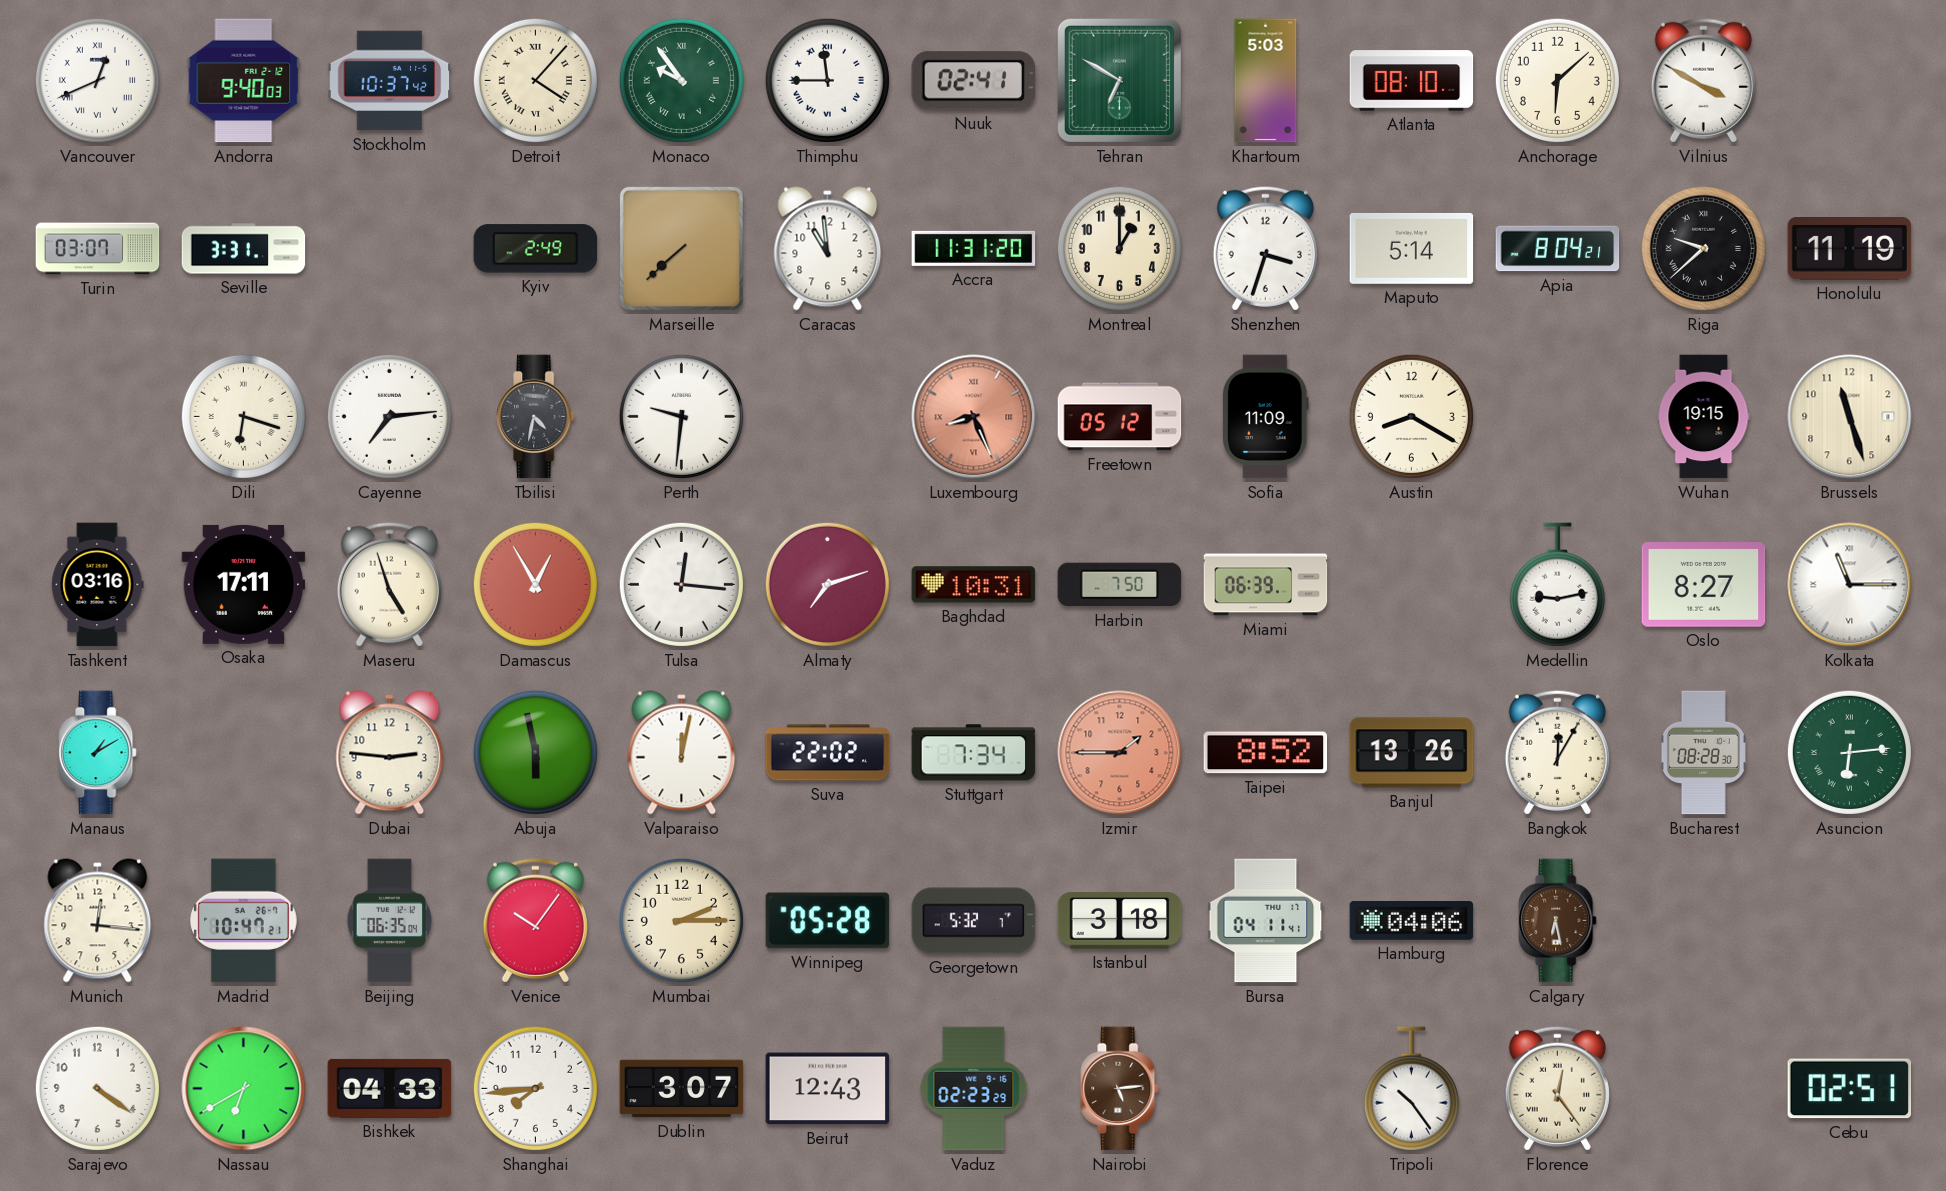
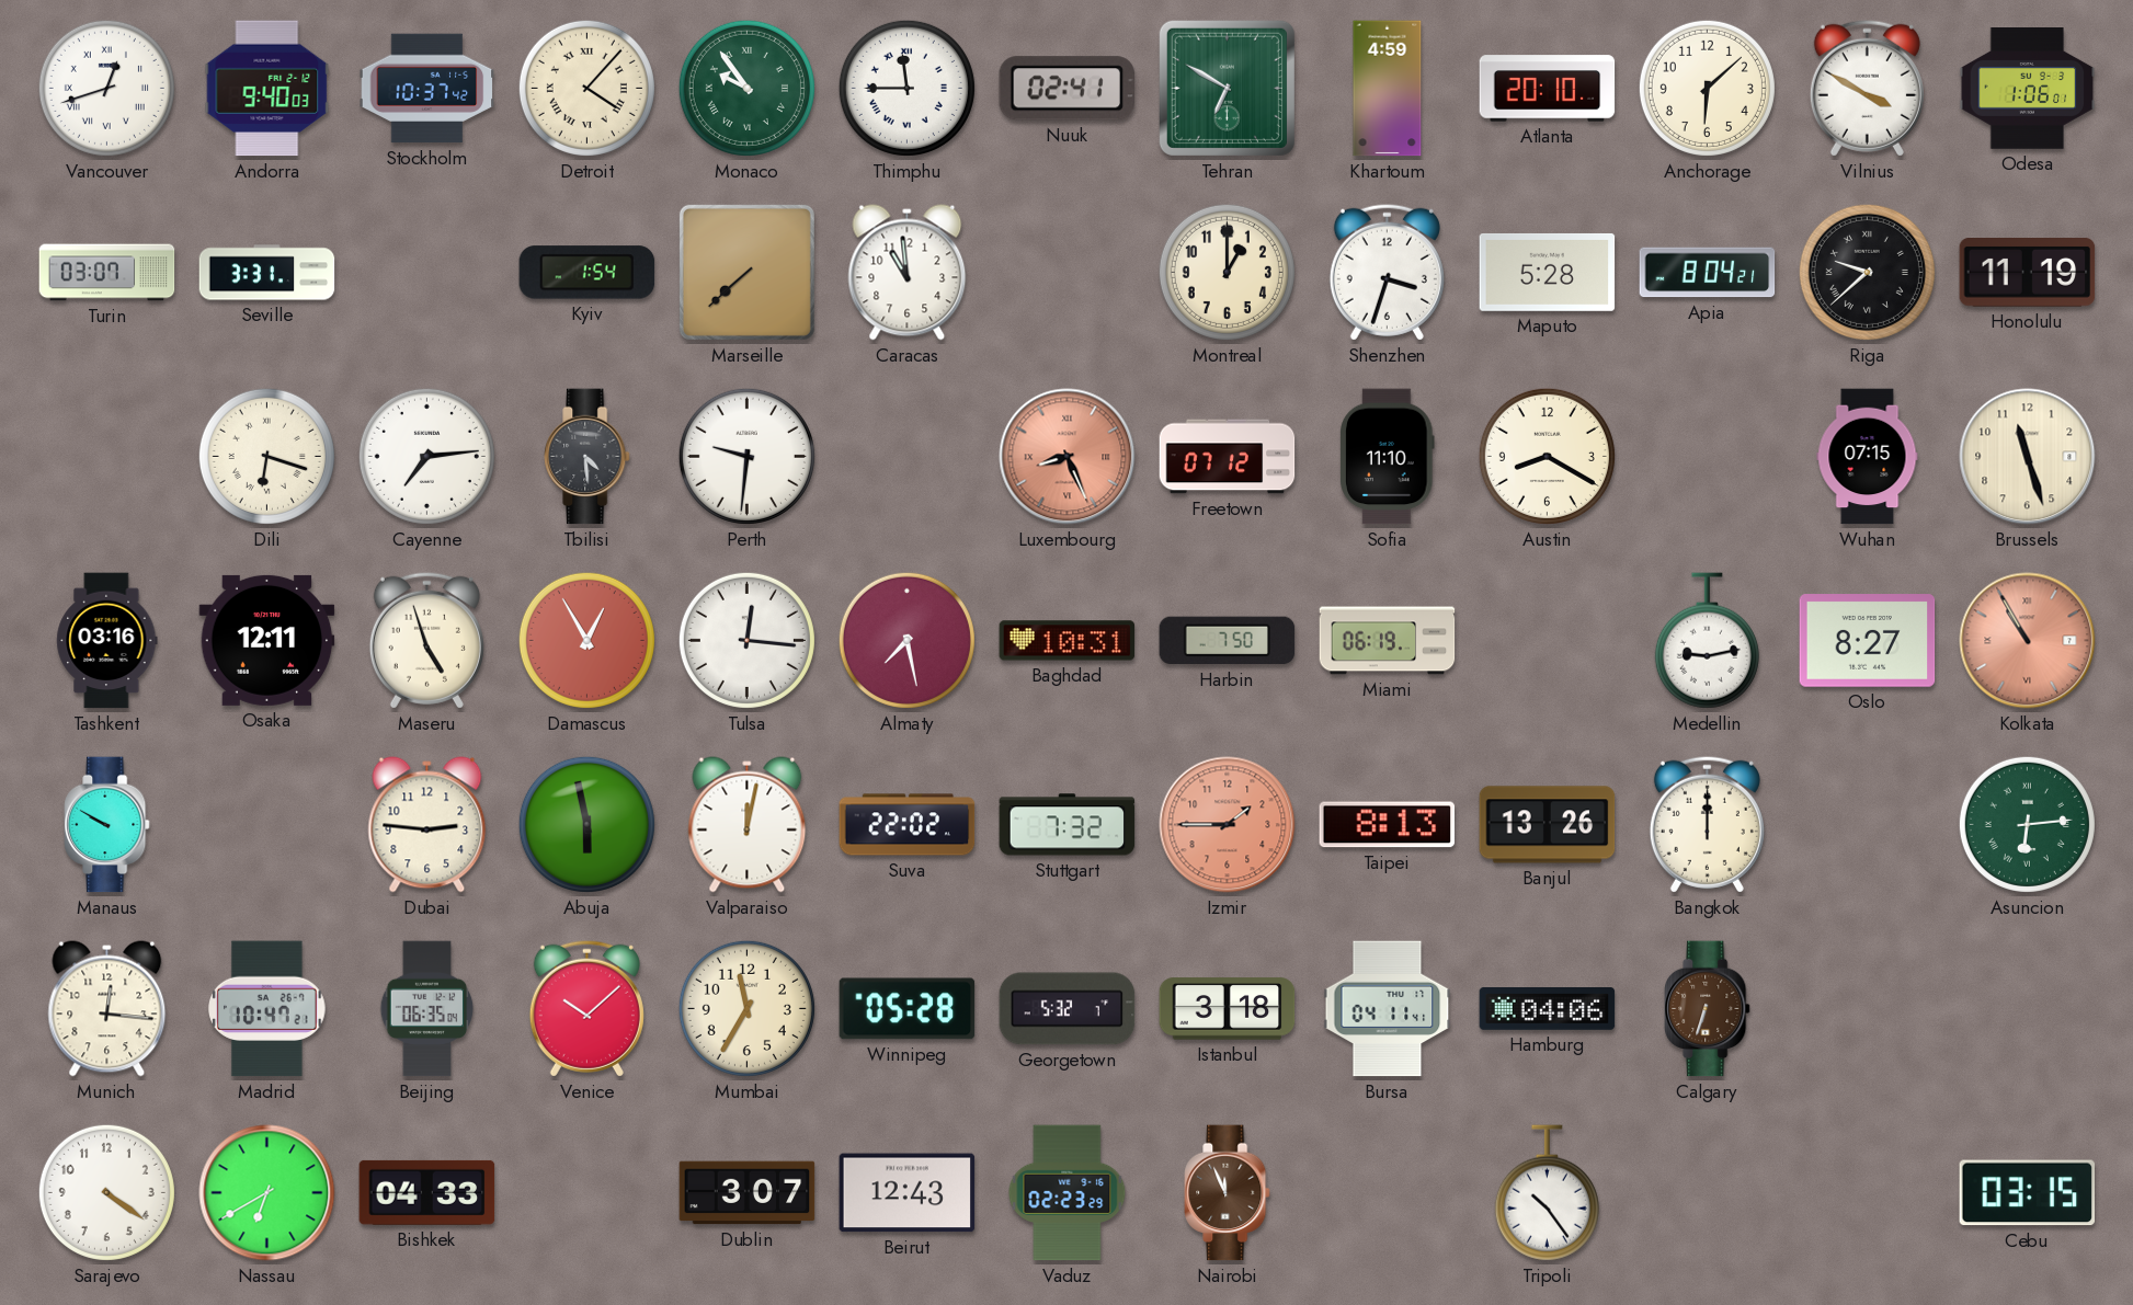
Vancouver: 12:41 -> 12:42
Khartoum: 5:03 -> 4:59
Atlanta: 08:10 -> 20:10
Odesa: none -> 1:06
Kyiv: 2:49 -> 1:54
Accra: 11:31 -> none
Maputo: 5:14 -> 5:28
Tbilisi: 4:32 -> 4:29
Freetown: 05:12 -> 07:12
Sofia: 11:09 -> 11:10
Wuhan: 19:15 -> 07:15
Osaka: 17:11 -> 12:11
Almaty: 7:12 -> 7:28
Miami: 06:39 -> 06:19
Kolkata: 11:15 -> 10:55
Kolkata dial: white -> salmon
Manaus: 1:10 -> 9:50
Stuttgart: 7:34 -> 7:32
Taipei: 8:52 -> 8:13
Bangkok: 12:05 -> 12:00
Bucharest: 08:28 -> none
Venice: 10:06 -> 10:08
Mumbai: 2:15 -> 11:35
Calgary: 6:28 -> 6:33
Shanghai: 7:44 -> none
Nairobi: 5:14 -> 11:56
Florence: 12:24 -> none
Cebu: 02:51 -> 03:15
